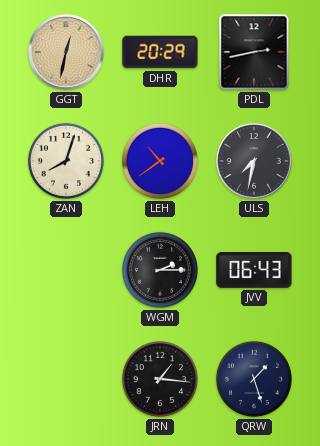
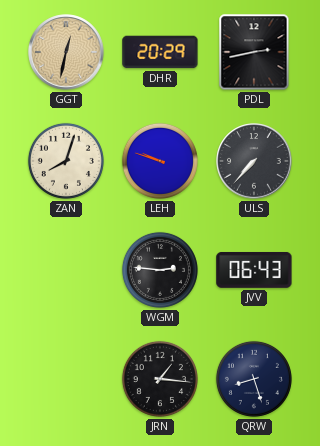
LEH: 10:39 -> 9:48
ULS: 7:32 -> 7:37
WGM: 2:15 -> 2:46
QRW: 1:27 -> 8:27
